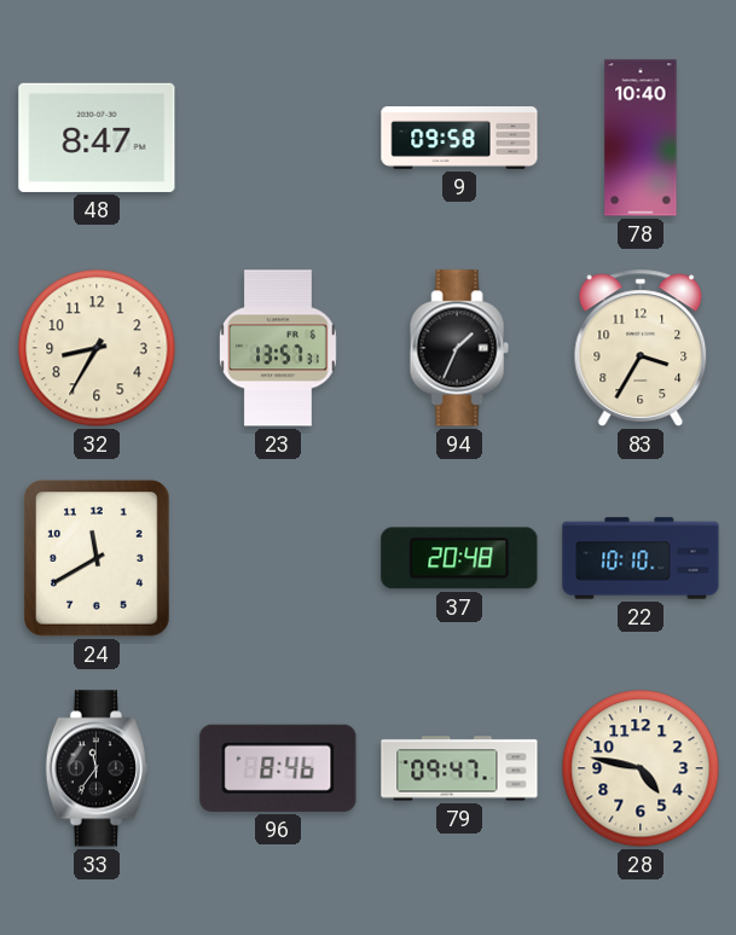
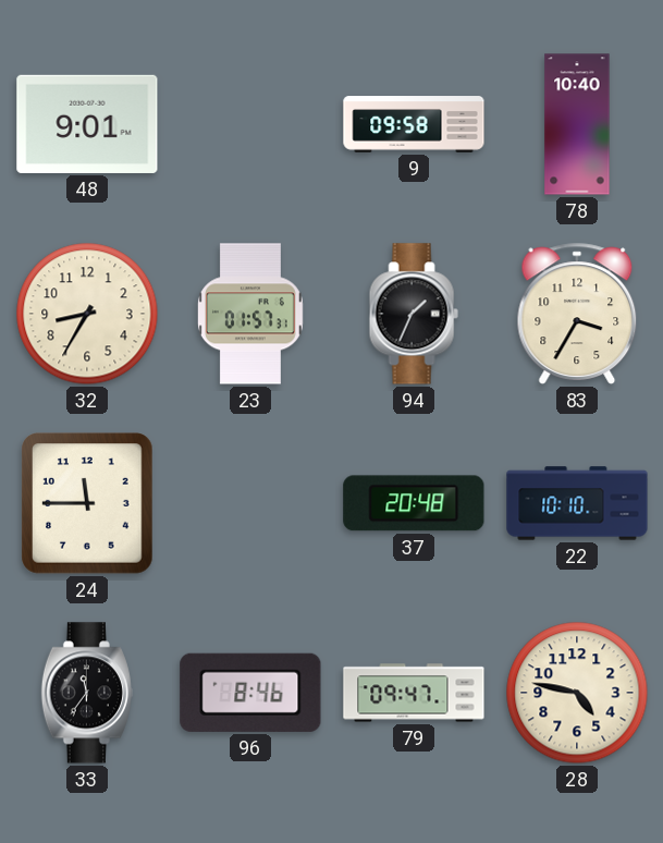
48: 8:47 -> 9:01
23: 13:57 -> 01:57
24: 11:40 -> 11:45
